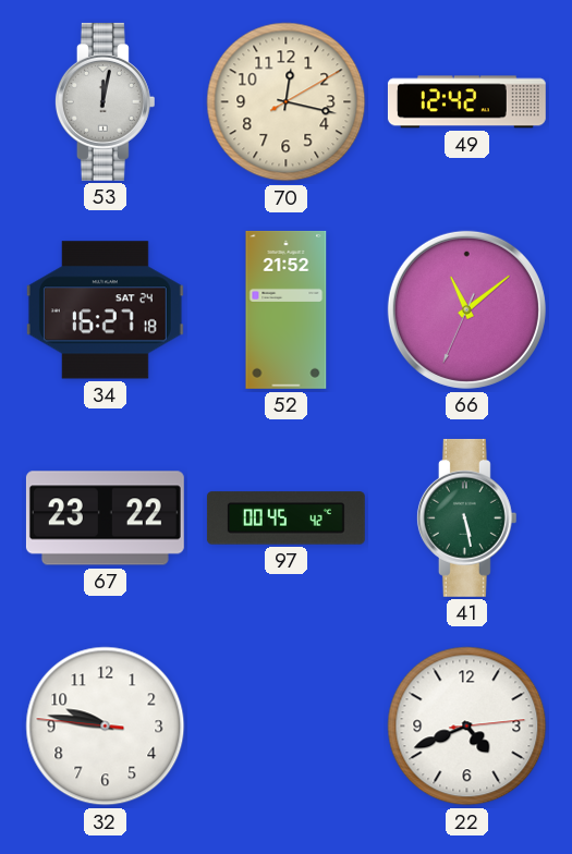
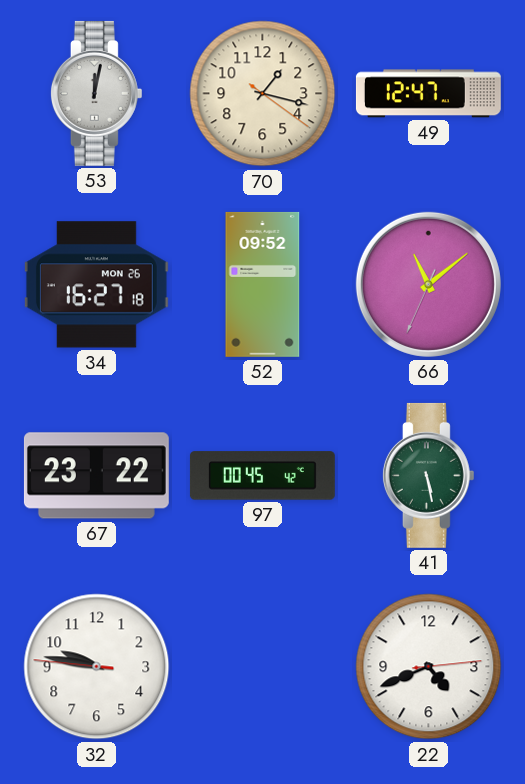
70: 12:17 -> 1:17
49: 12:42 -> 12:47
34 date: SAT 24 -> MON 26
52: 21:52 -> 09:52
